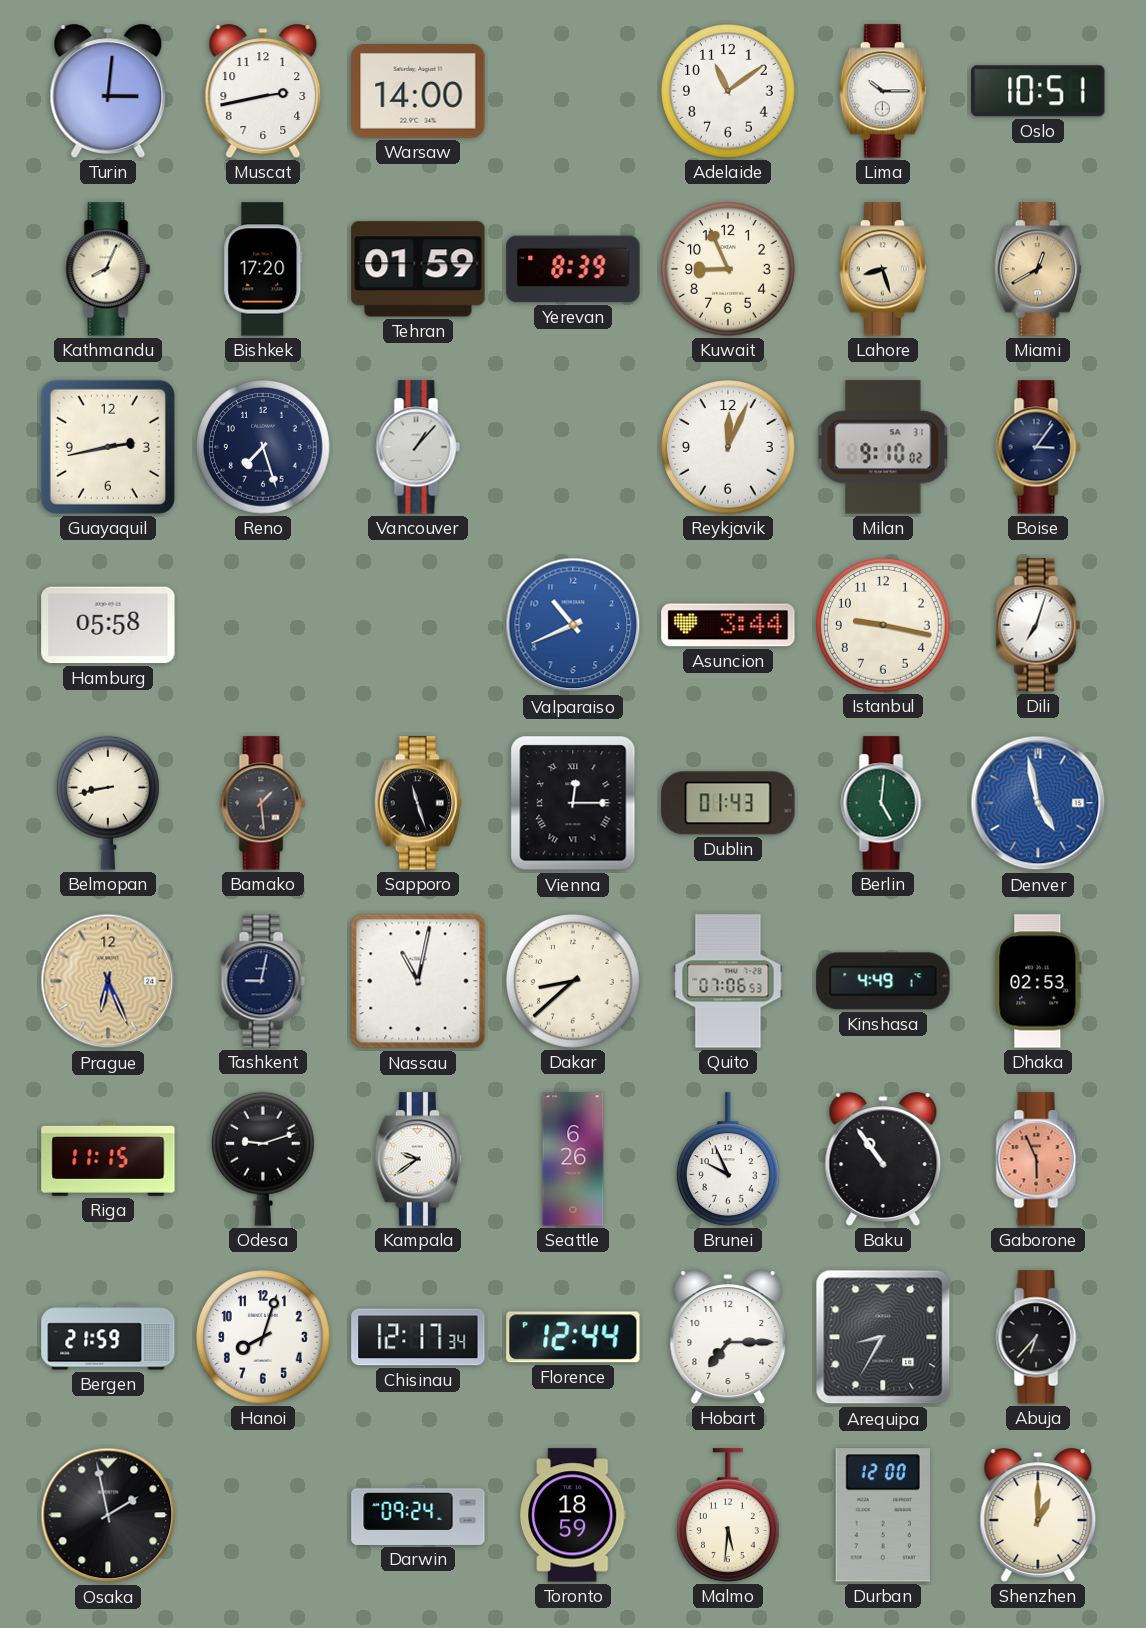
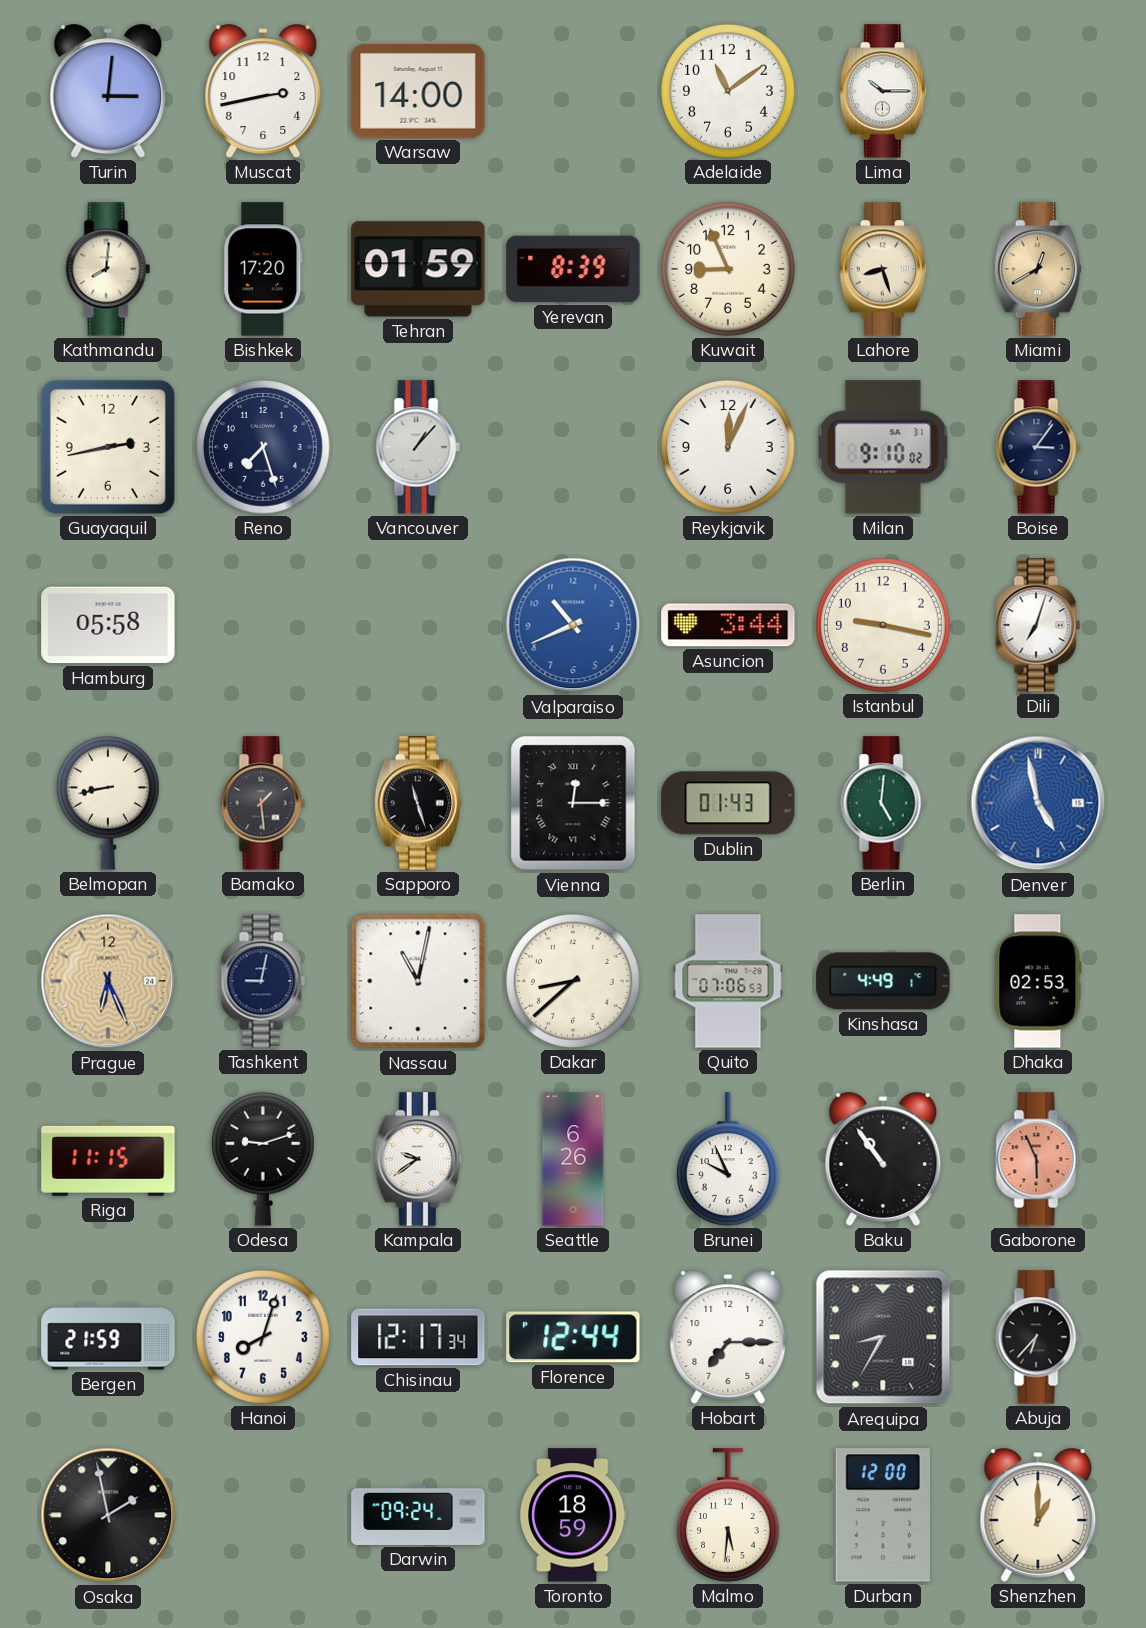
Oslo: 10:51 -> none
Kathmandu: 8:04 -> 8:01
